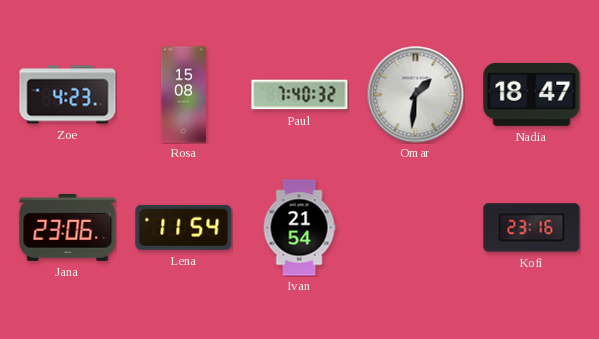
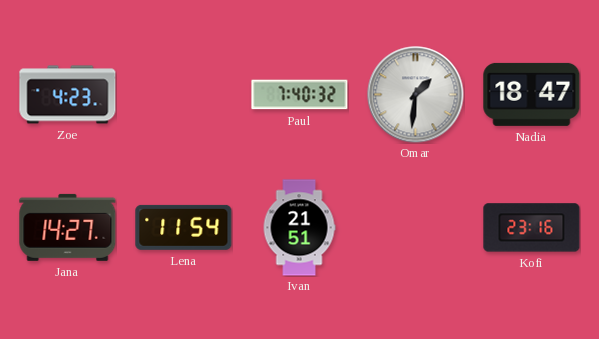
Rosa: 15:08 -> none
Jana: 23:06 -> 14:27
Ivan: 21:54 -> 21:51
